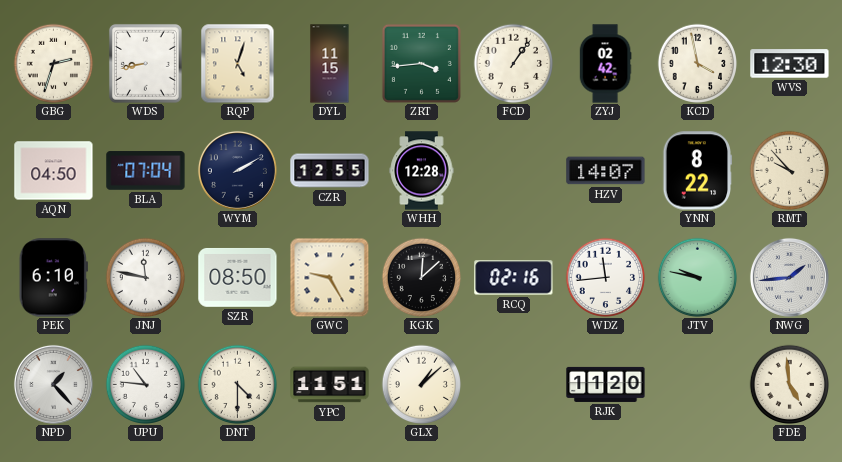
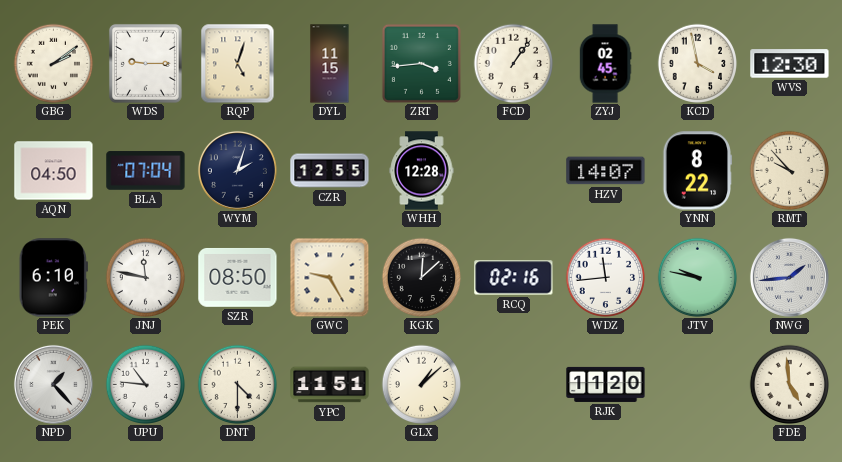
GBG: 2:33 -> 2:09
WDS: 8:43 -> 9:15
ZYJ: 02:42 -> 02:45
WYM: 2:10 -> 2:03
